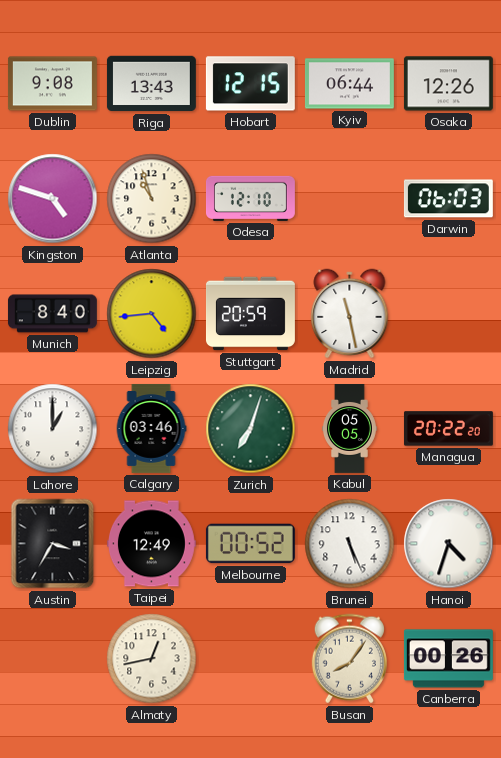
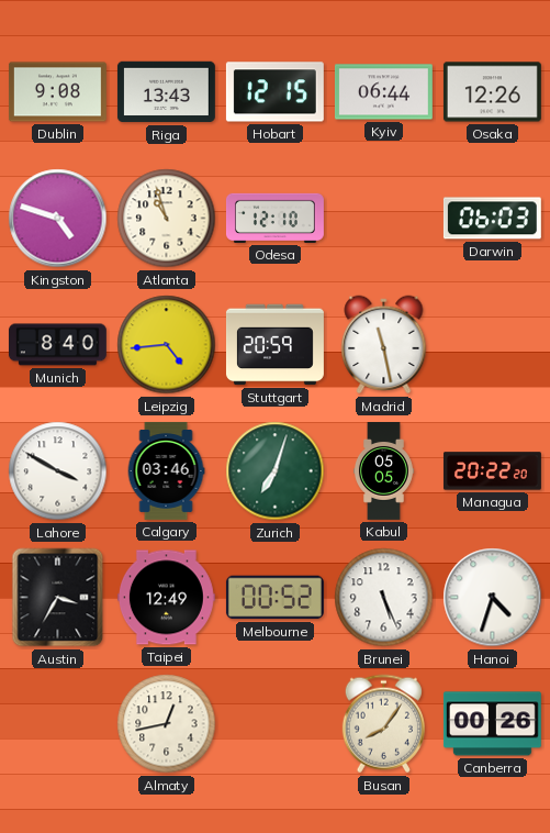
Lahore: 1:00 -> 3:50
